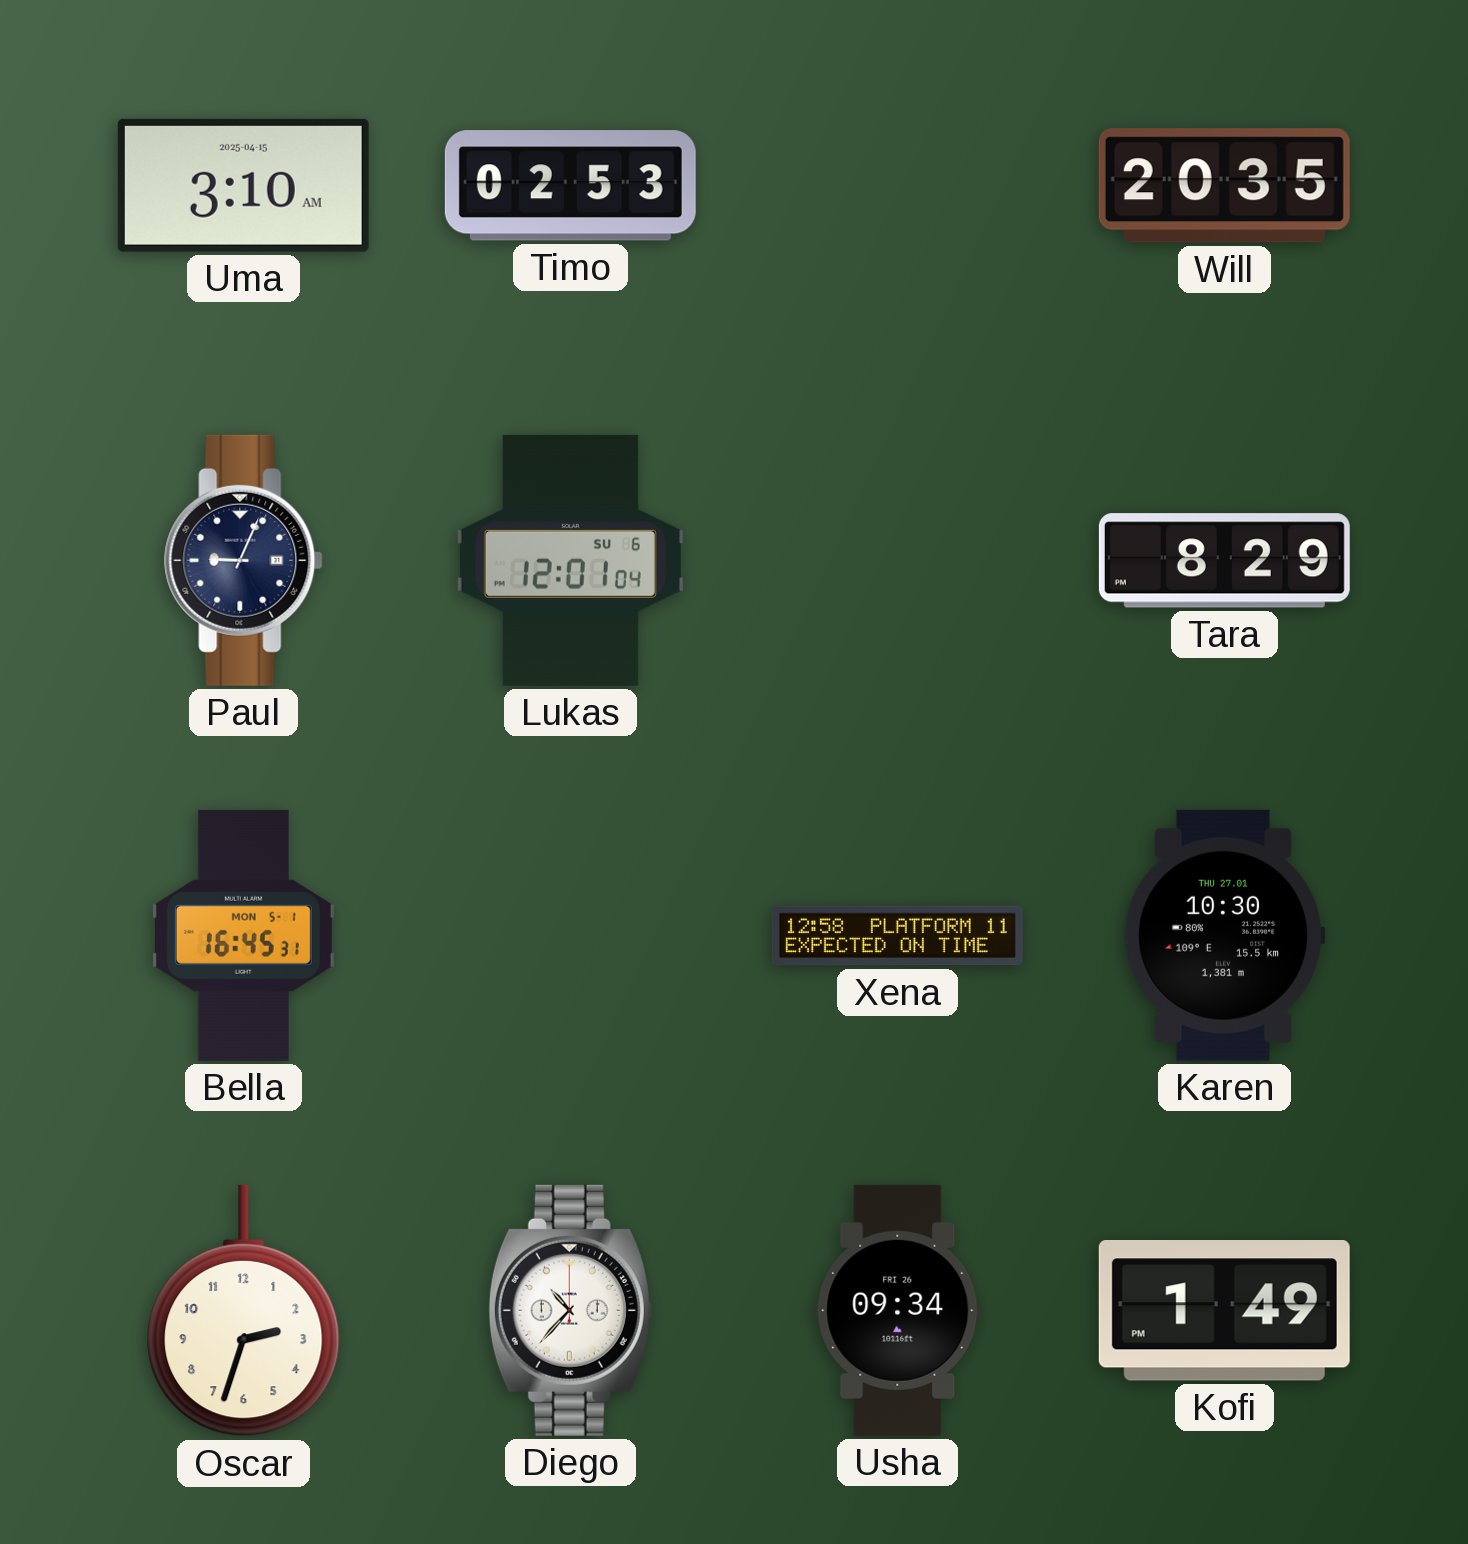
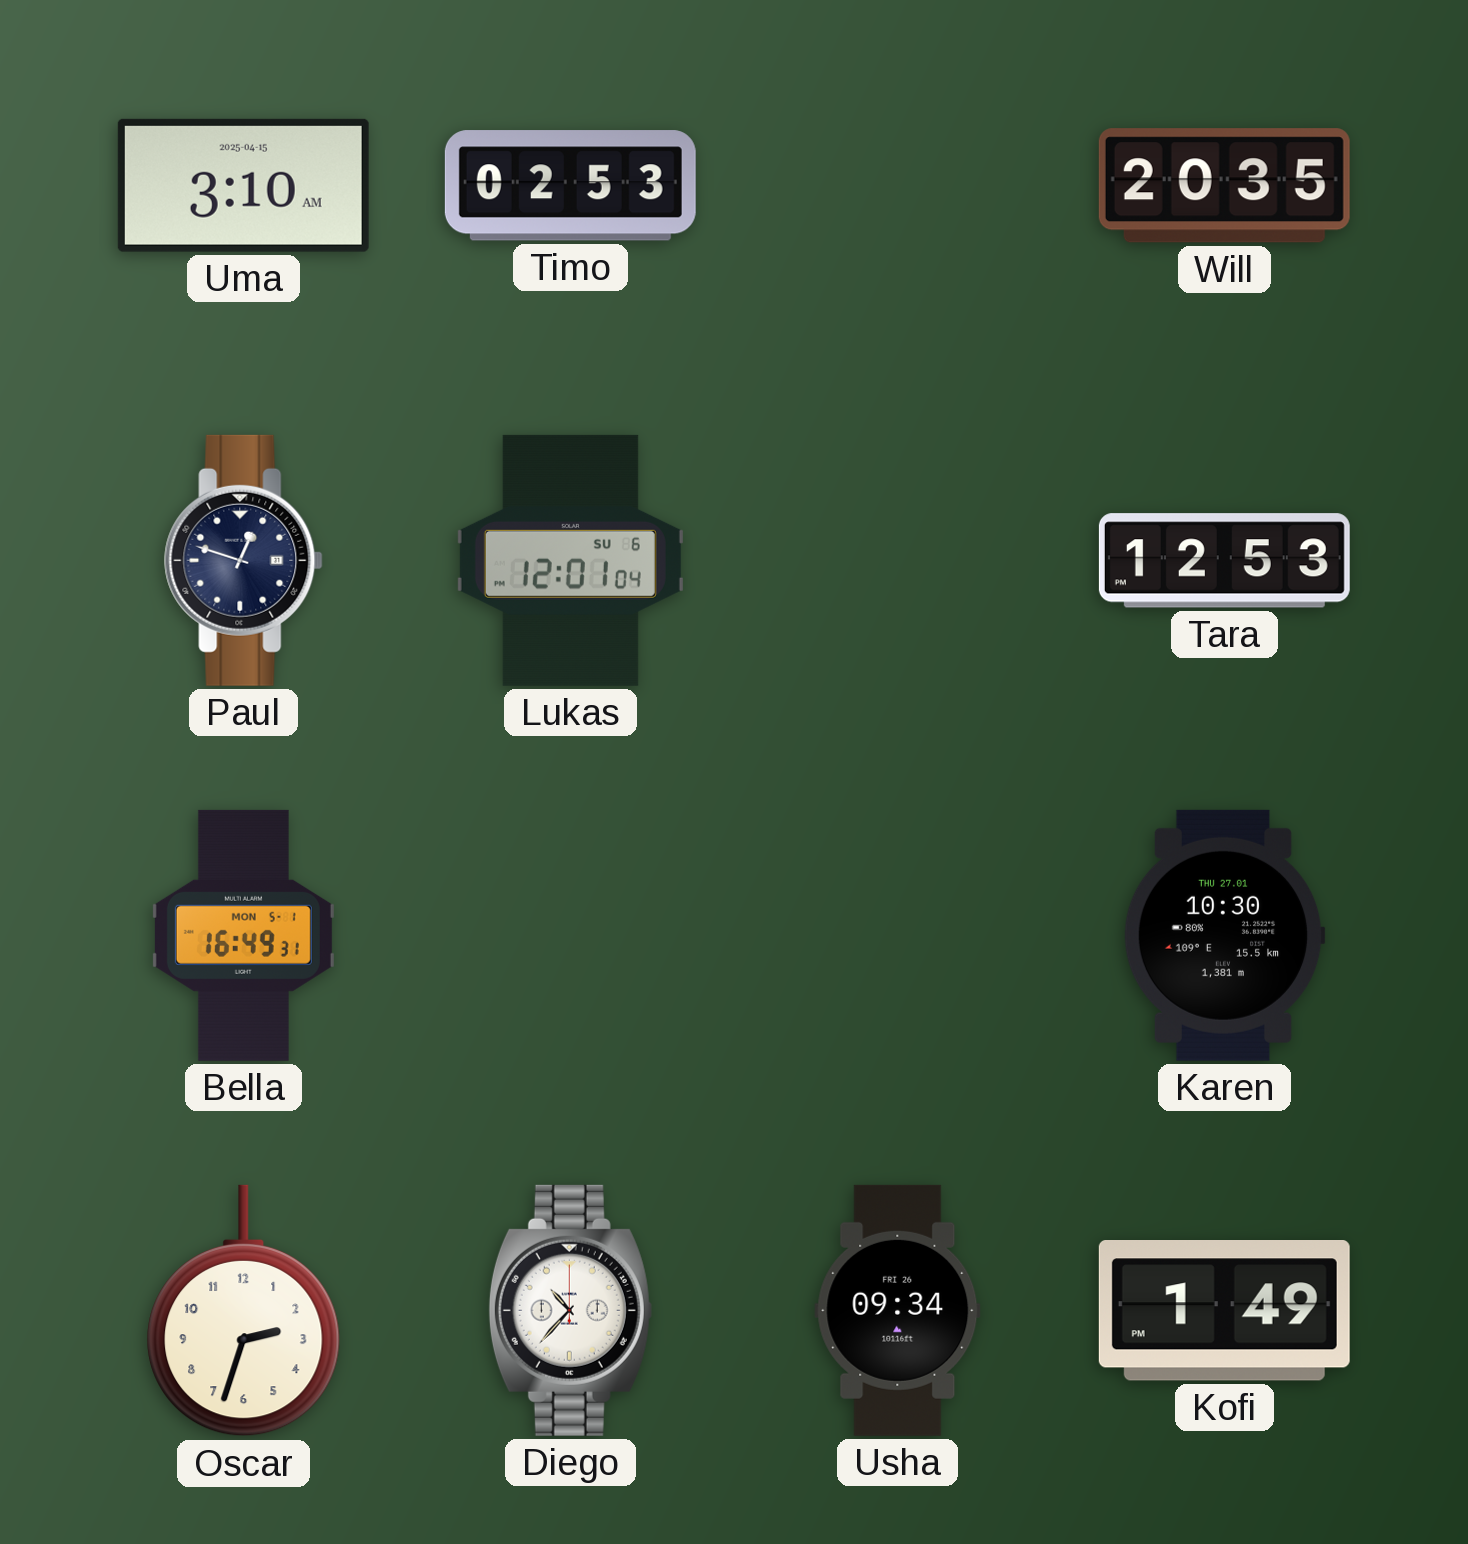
Paul: 9:04 -> 12:48
Tara: 8:29 -> 12:53
Bella: 16:45 -> 16:49
Xena: 12:58 -> none
